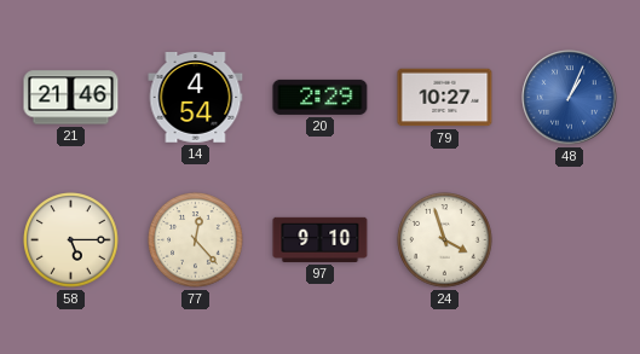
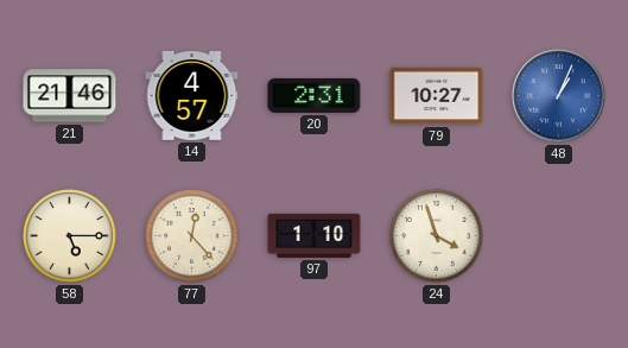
14: 4:54 -> 4:57
20: 2:29 -> 2:31
97: 9:10 -> 1:10
